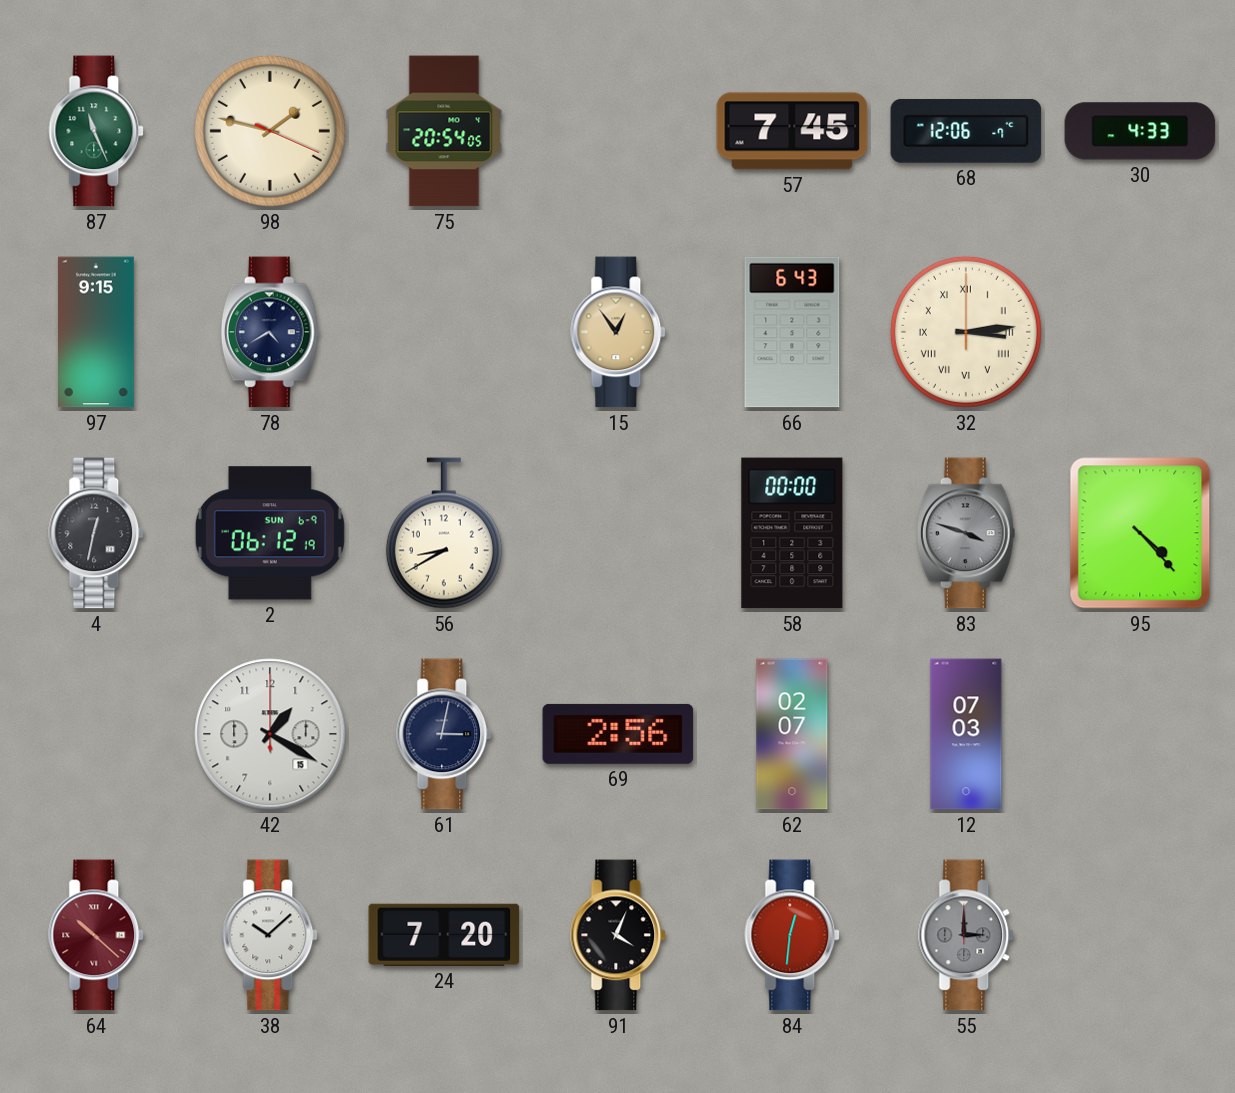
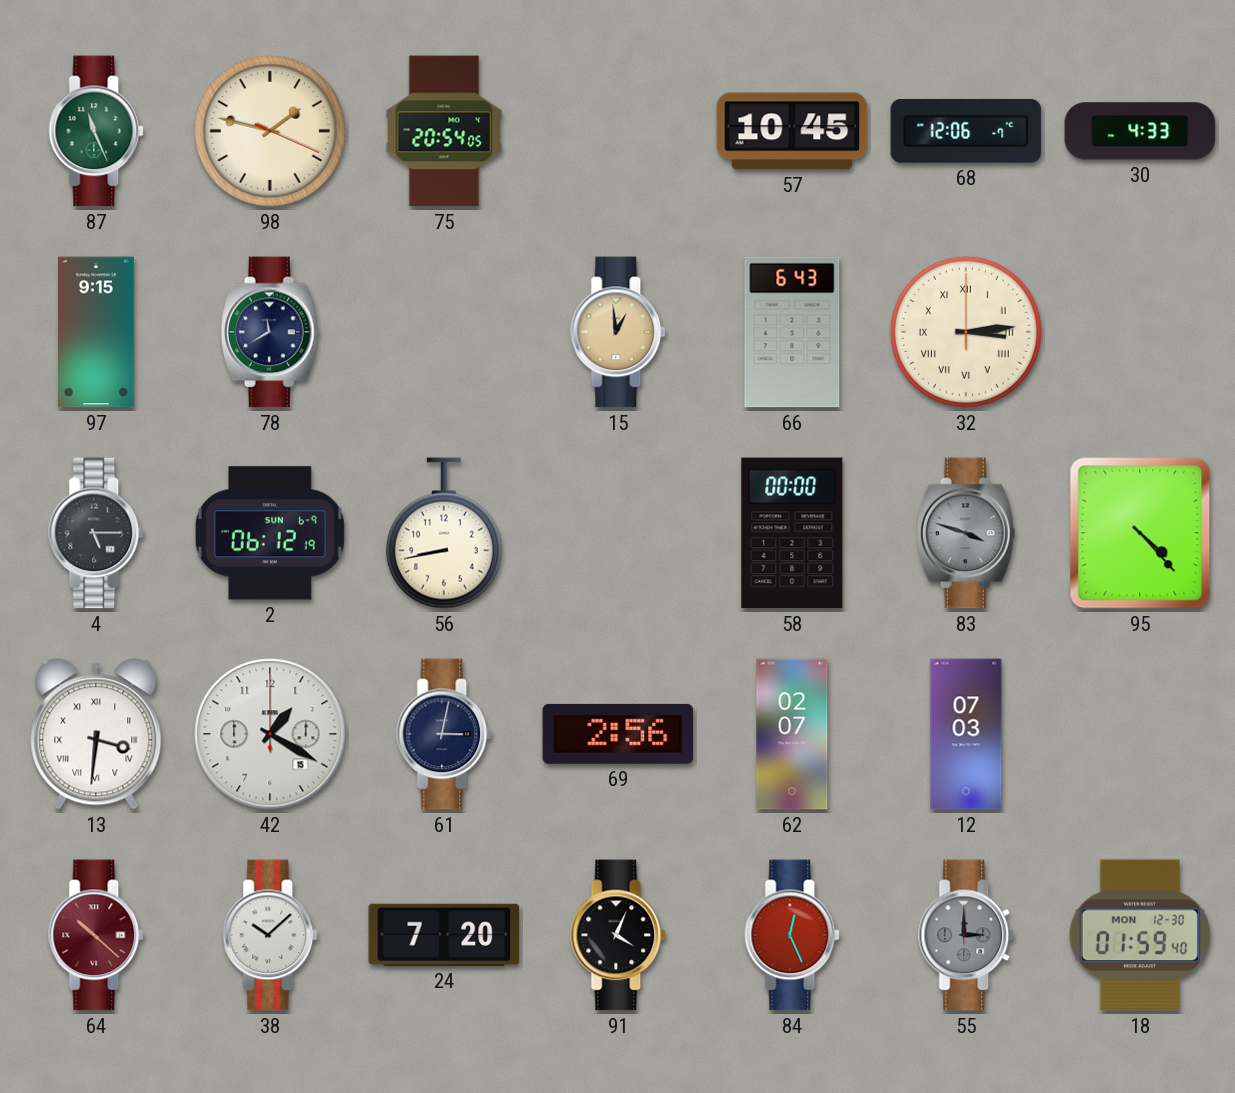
57: 7:45 -> 10:45
78: 4:40 -> 11:40
15: 12:54 -> 12:59
4: 12:32 -> 5:15
56: 8:40 -> 8:43
13: none -> 3:31
84: 12:31 -> 12:26
18: none -> 01:59
